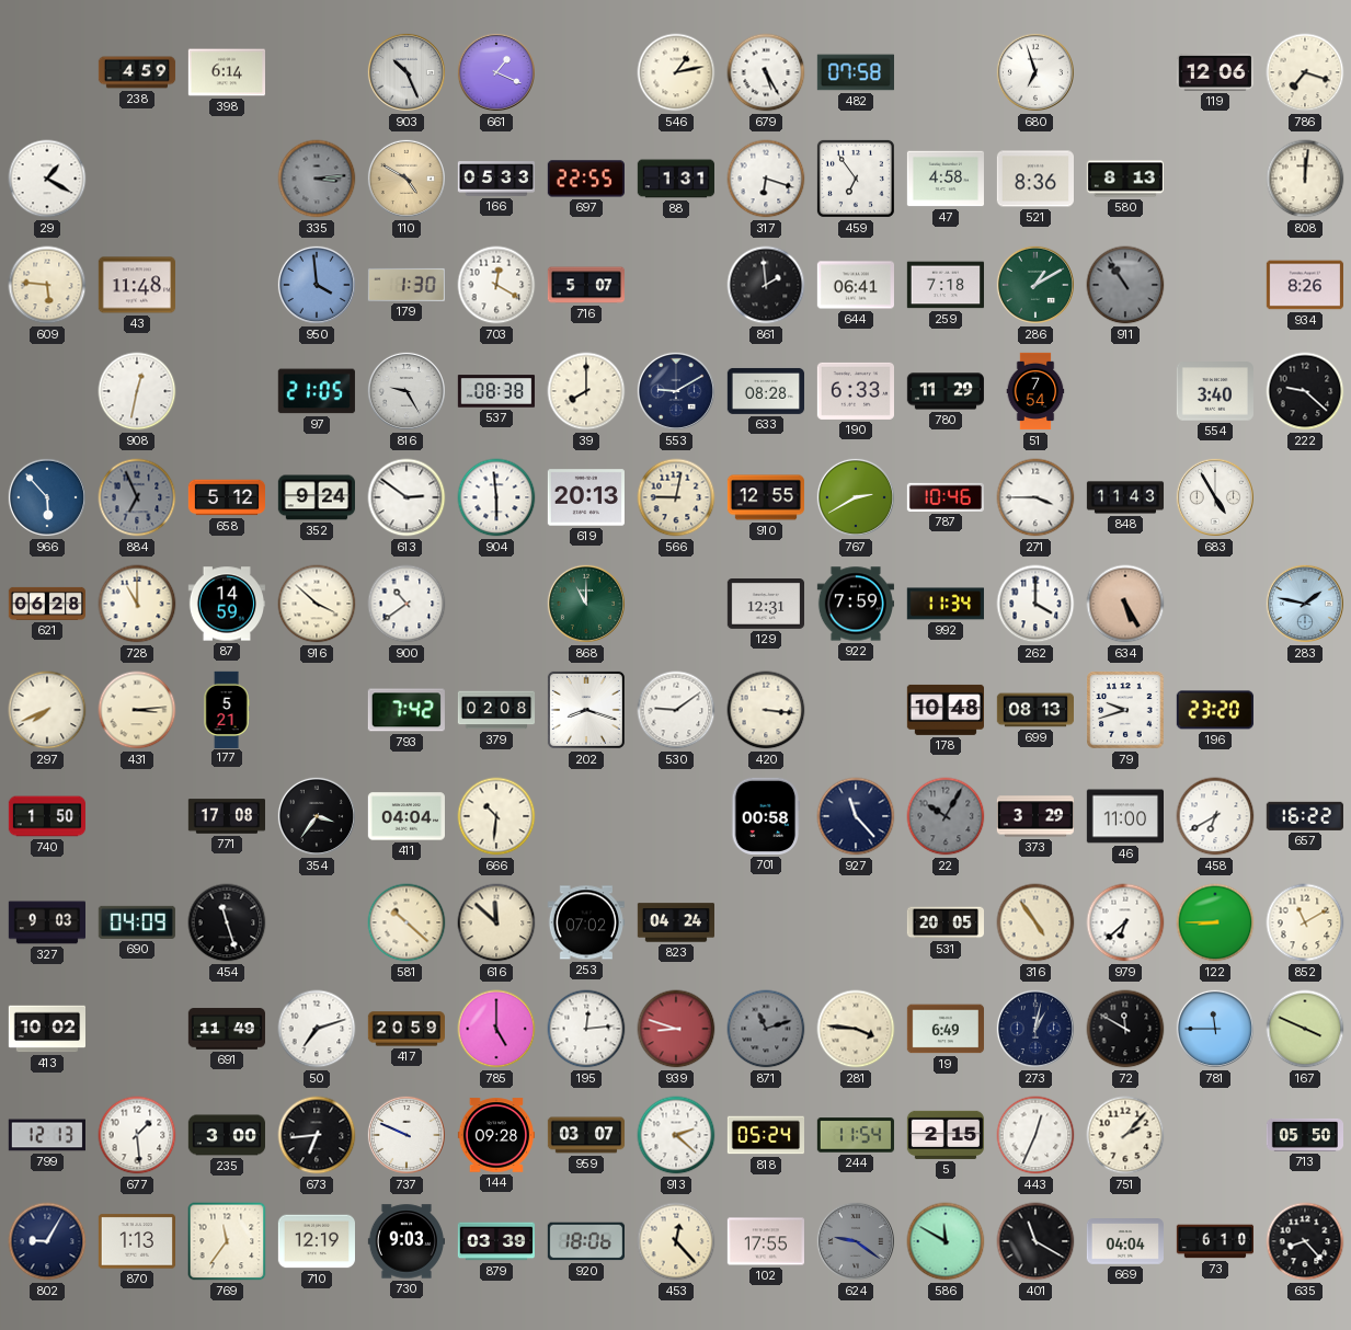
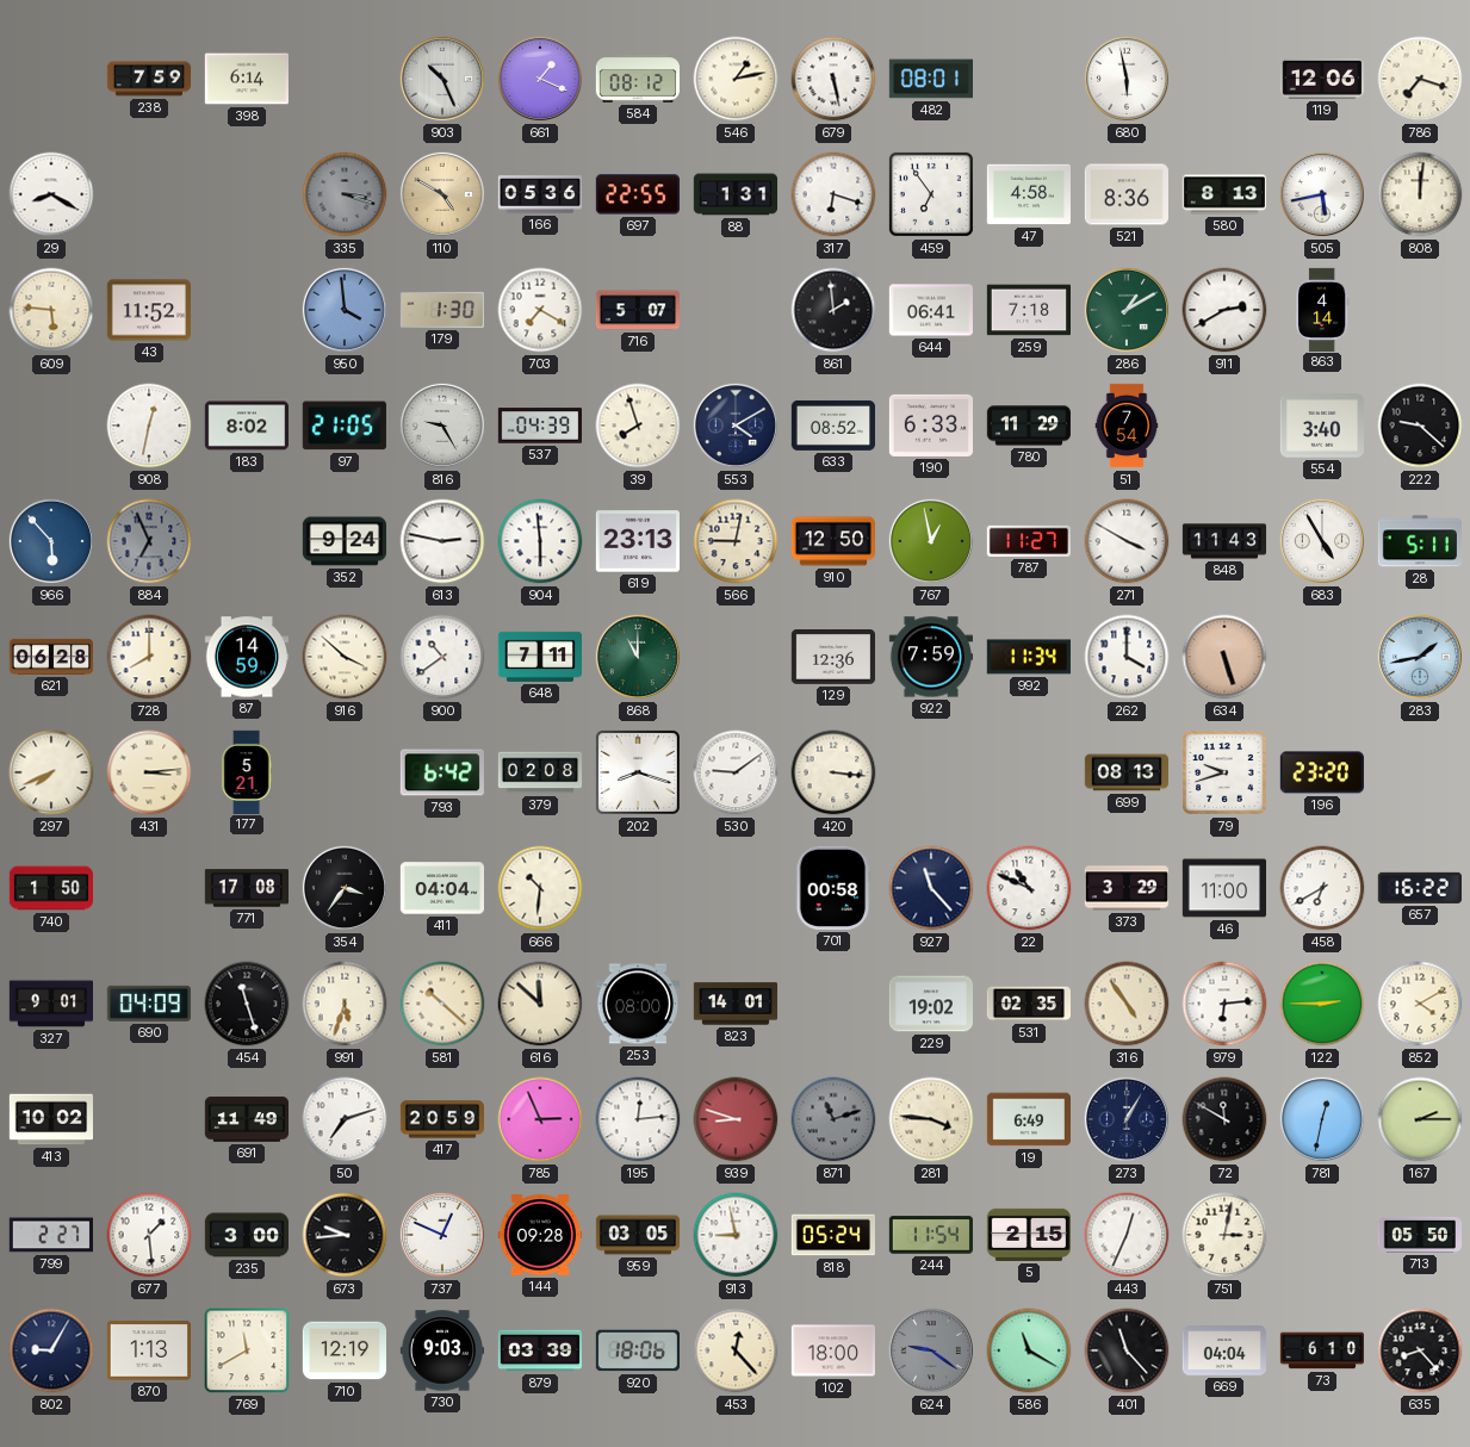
238: 4:59 -> 7:59
584: none -> 08:12
679: 5:25 -> 5:28
482: 07:58 -> 08:01
680: 6:57 -> 5:58
29: 1:20 -> 8:20
335: 3:14 -> 3:18
166: 05:33 -> 05:36
505: none -> 5:43
43: 11:48 -> 11:52
703: 12:20 -> 7:20
911: 10:54 -> 2:40
911 dial: grey -> white
863: none -> 4:14
934: 8:26 -> none
183: none -> 8:02
537: 08:38 -> 04:39
39: 8:00 -> 7:57
553: 9:10 -> 4:10
633: 08:28 -> 08:52
658: 5:12 -> none
613: 2:51 -> 2:47
619: 20:13 -> 23:13
910: 12:55 -> 12:50
767: 2:40 -> 12:58
787: 10:46 -> 11:27
271: 3:45 -> 3:50
28: none -> 5:11
728: 11:00 -> 8:00
648: none -> 7:11
129: 12:31 -> 12:36
634: 5:25 -> 5:27
283: 1:47 -> 1:43
793: 7:42 -> 6:42
178: 10:48 -> none
22: 10:05 -> 10:49
22 dial: grey -> white
327: 9:03 -> 9:01
991: none -> 5:33
253: 07:02 -> 08:00
823: 04:24 -> 14:01
229: none -> 19:02
531: 20:05 -> 02:35
979: 6:38 -> 6:14
122: 8:45 -> 2:45
852: 11:10 -> 4:10
785: 5:00 -> 2:56
273: 1:02 -> 1:05
781: 11:45 -> 12:32
167: 3:49 -> 2:15
799: 12:13 -> 2:27
673: 6:44 -> 9:44
737: 9:49 -> 12:49
959: 03:07 -> 03:05
913: 2:22 -> 8:58
751: 2:07 -> 3:02
769: 11:36 -> 11:40
102: 17:55 -> 18:00
586: 11:50 -> 11:20
401: 11:20 -> 11:23
